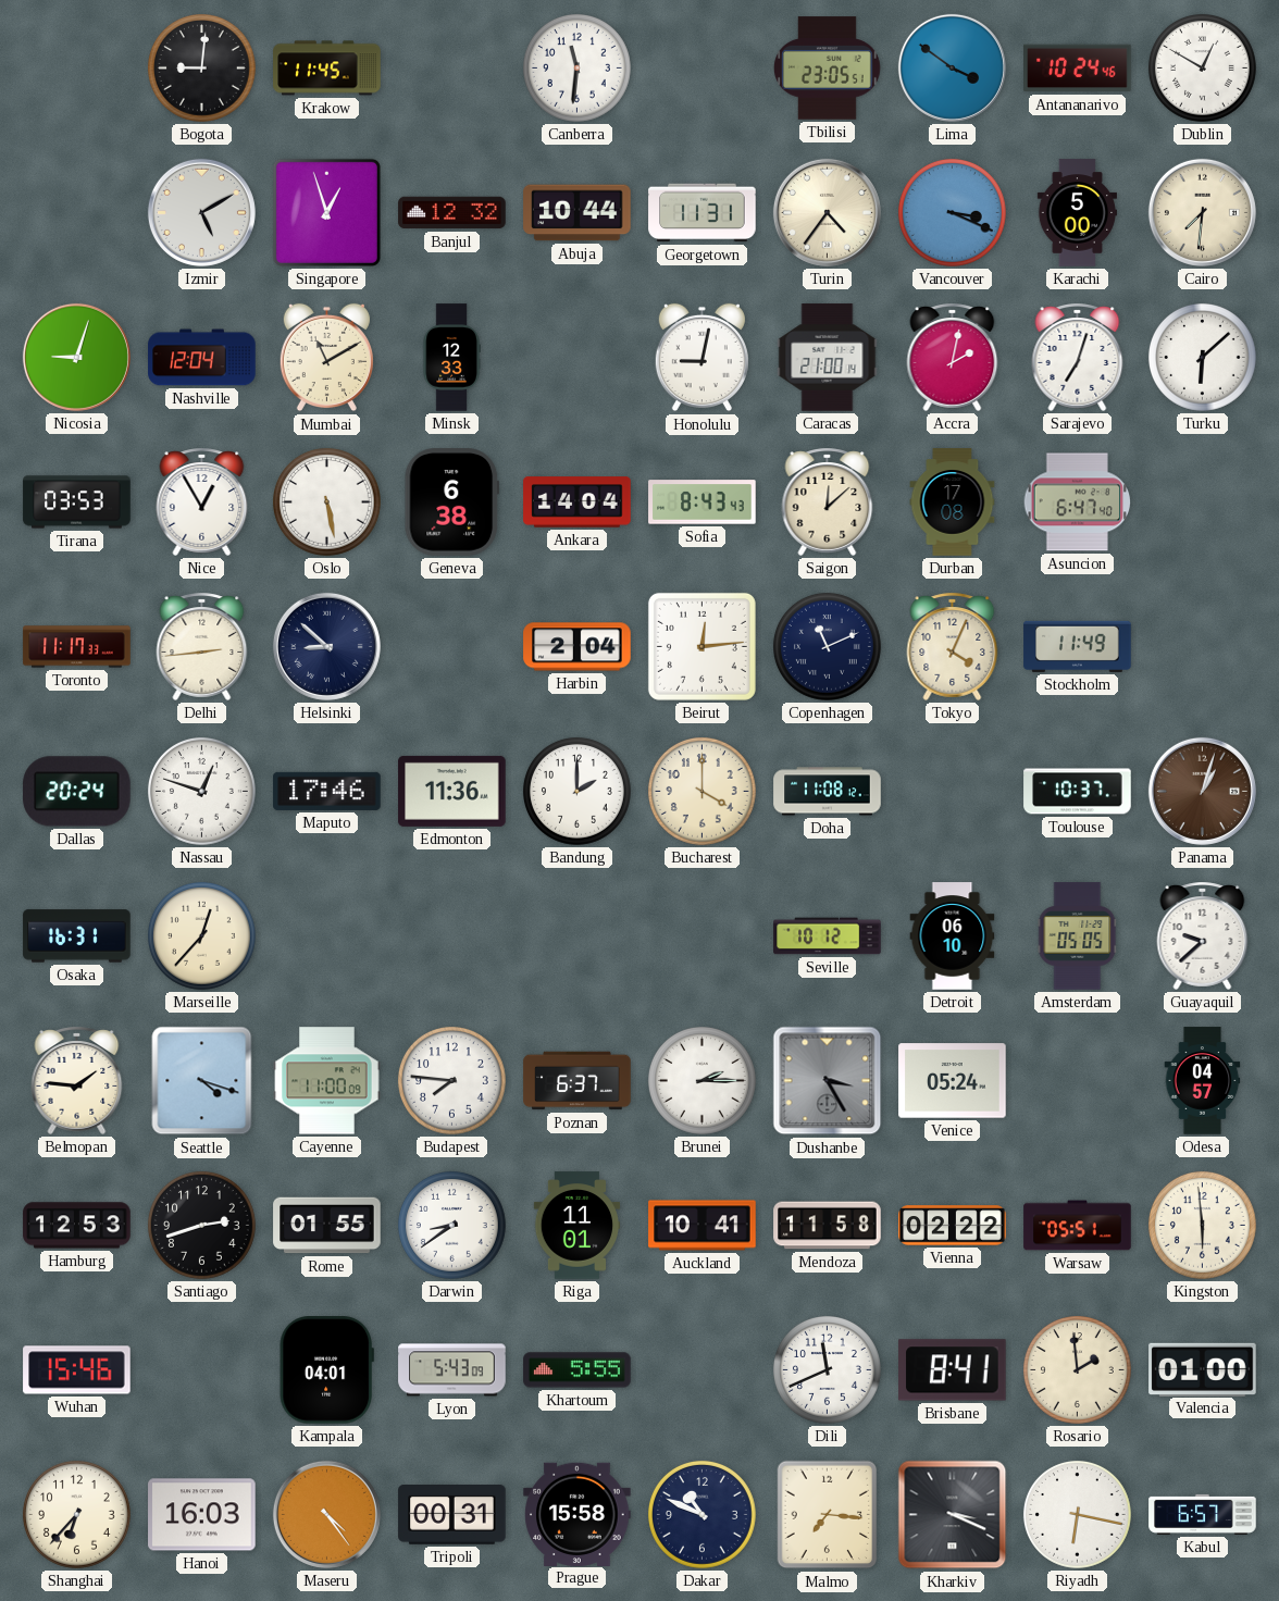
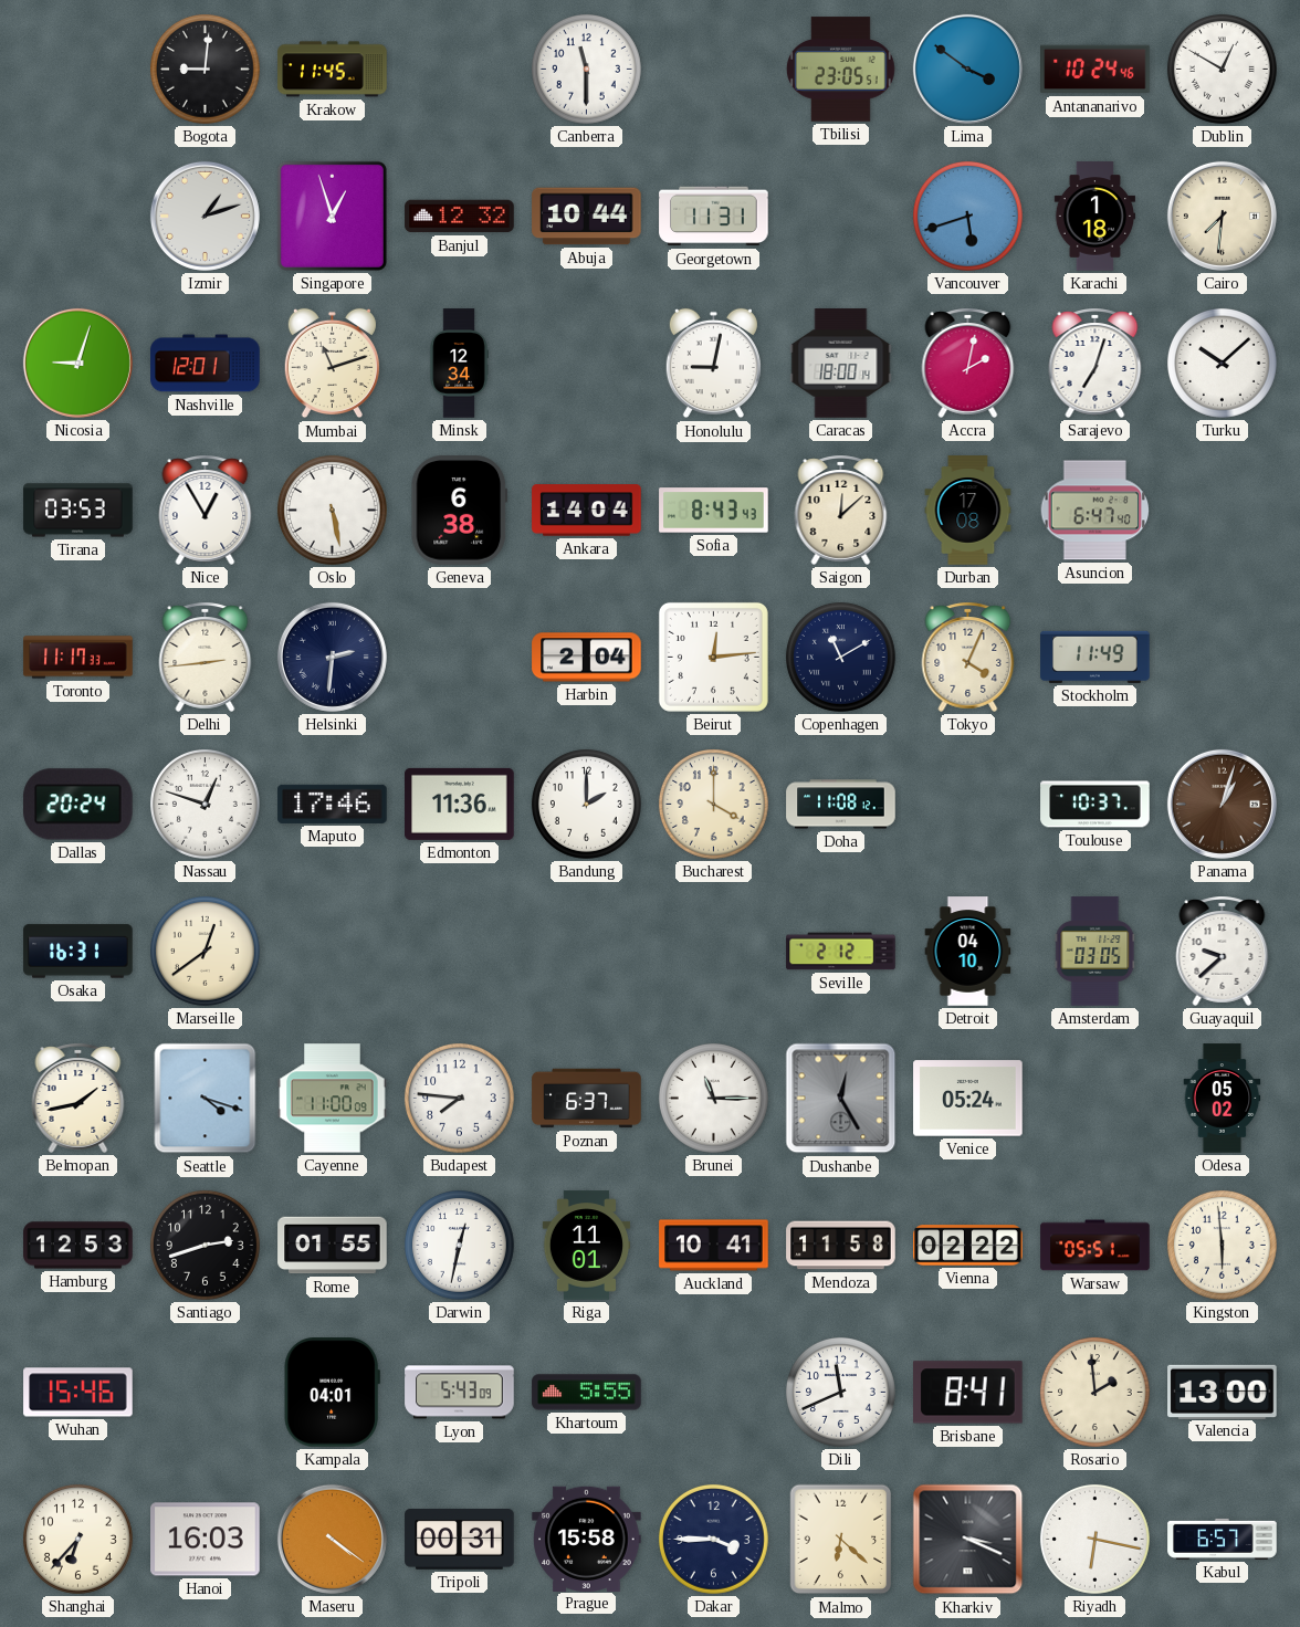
Canberra: 11:31 -> 11:30
Izmir: 5:10 -> 1:12
Turin: 4:36 -> none
Vancouver: 3:19 -> 5:42
Karachi: 5:00 -> 1:18
Nashville: 12:04 -> 12:01
Mumbai: 11:10 -> 11:12
Minsk: 12:33 -> 12:34
Caracas: 21:00 -> 18:00
Turku: 6:08 -> 10:08
Helsinki: 8:52 -> 2:31
Copenhagen: 11:11 -> 11:10
Marseille: 12:37 -> 12:39
Seville: 10:12 -> 2:12
Detroit: 06:10 -> 04:10
Amsterdam: 05:05 -> 03:05
Belmopan: 1:46 -> 1:43
Brunei: 2:15 -> 11:15
Dushanbe: 3:25 -> 12:25
Odesa: 04:57 -> 05:02
Darwin: 8:39 -> 12:32
Valencia: 01:00 -> 13:00
Maseru: 4:24 -> 4:21
Dakar: 10:49 -> 3:45
Malmo: 7:16 -> 6:22
